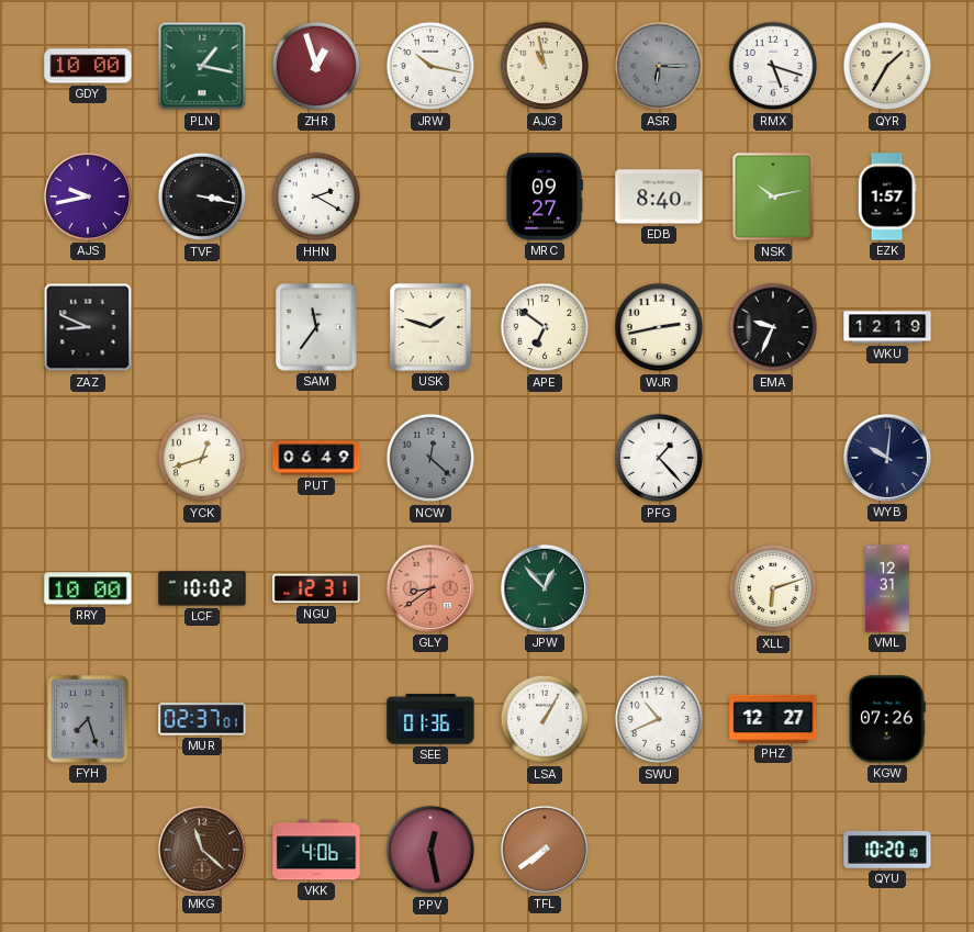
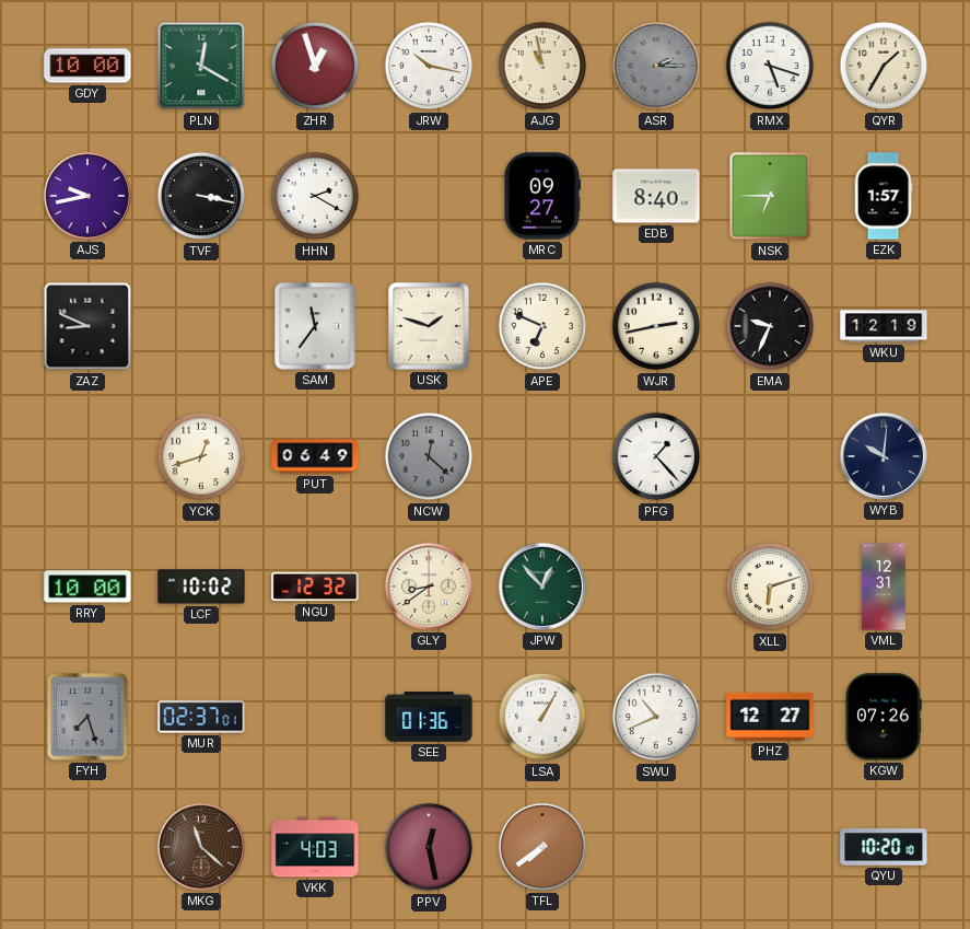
PLN: 1:17 -> 12:20
ASR: 6:15 -> 2:15
NSK: 10:13 -> 6:45
APE: 6:51 -> 6:49
NGU: 12:31 -> 12:32
GLY dial: salmon -> cream
VKK: 4:06 -> 4:03
